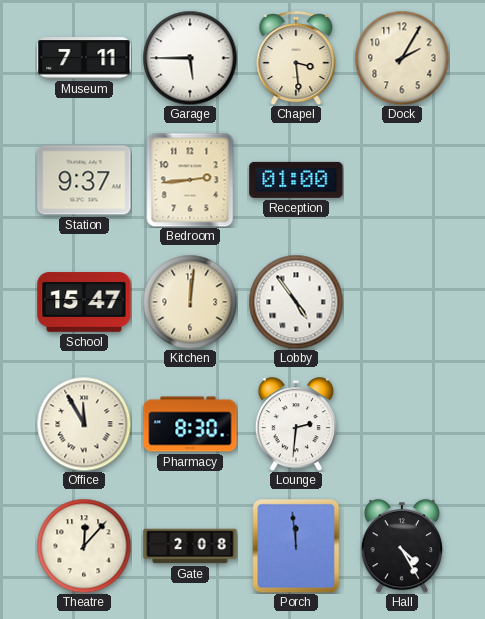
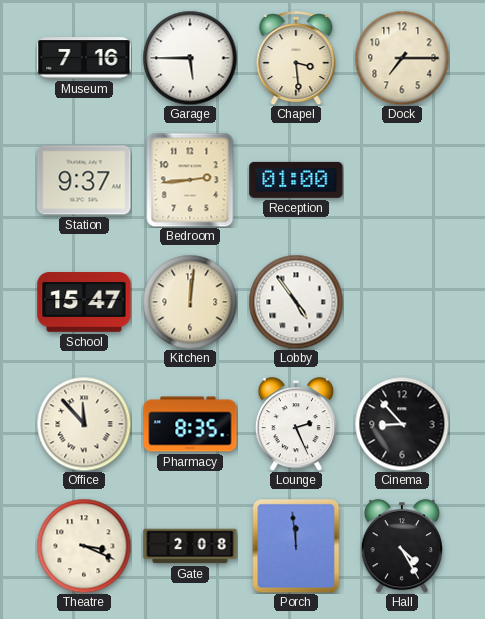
Museum: 7:11 -> 7:16
Dock: 2:05 -> 7:15
Office: 11:55 -> 11:53
Pharmacy: 8:30 -> 8:35
Lounge: 2:31 -> 2:26
Cinema: none -> 8:53
Theatre: 12:07 -> 3:19
